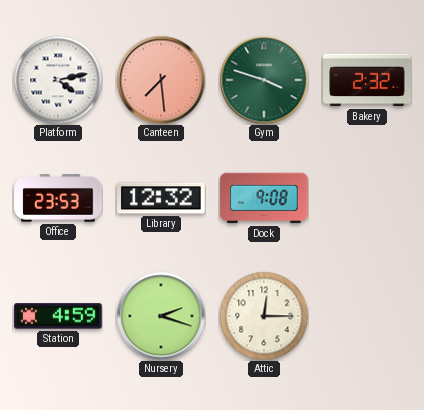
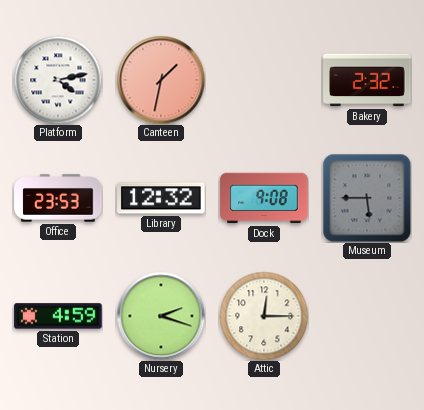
Canteen: 7:29 -> 1:32
Gym: 3:48 -> none
Museum: none -> 5:45
